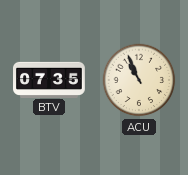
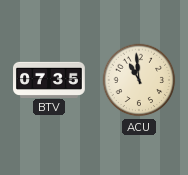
ACU: 10:56 -> 10:59
